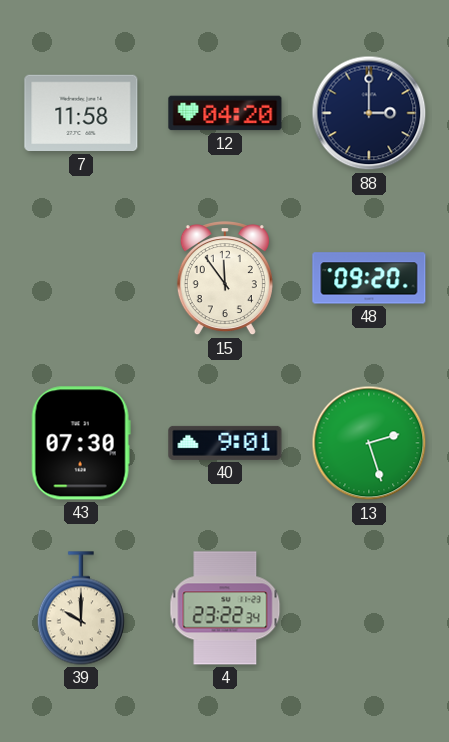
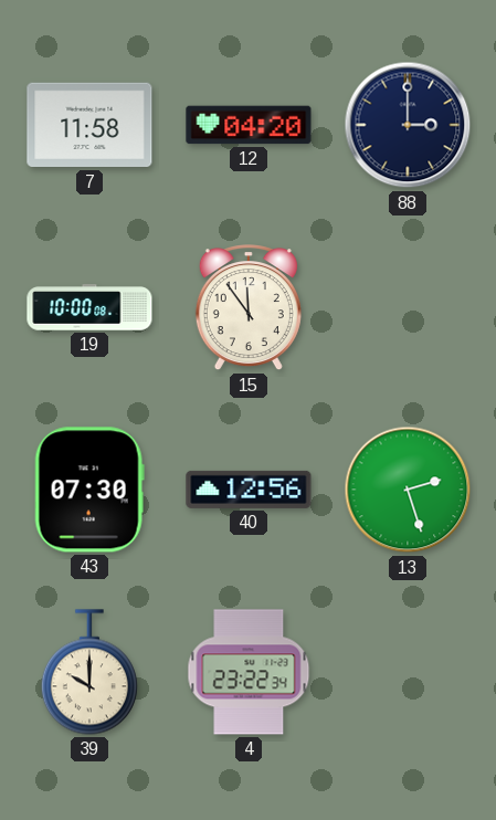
19: none -> 10:00
48: 09:20 -> none
40: 9:01 -> 12:56
